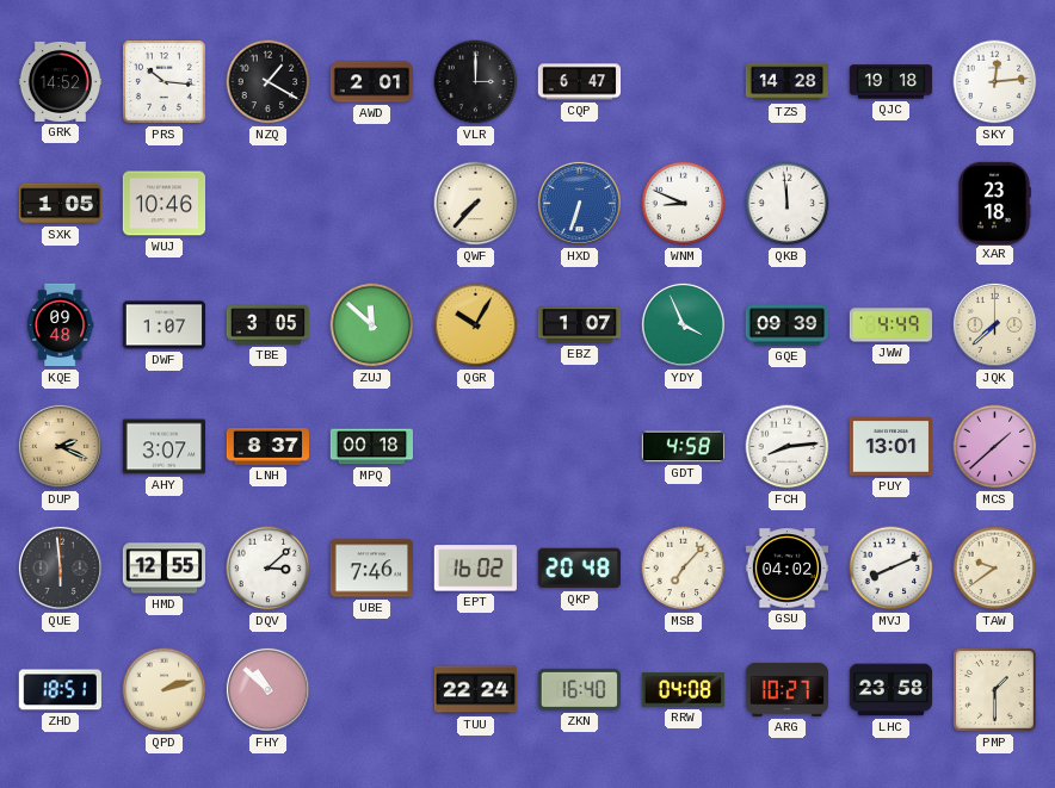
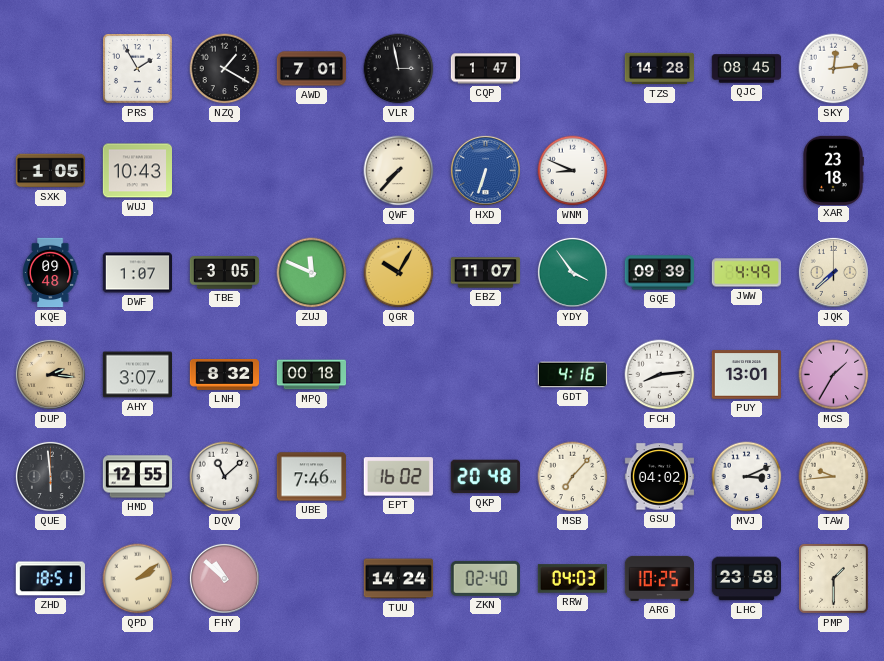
GRK: 14:52 -> none
PRS: 10:16 -> 1:55
AWD: 2:01 -> 7:01
VLR: 3:00 -> 2:58
CQP: 6:47 -> 1:47
QJC: 19:18 -> 08:45
WUJ: 10:46 -> 10:43
QKB: 11:59 -> none
ZUJ: 11:52 -> 11:49
EBZ: 1:07 -> 11:07
YDY: 3:56 -> 3:54
DUP: 2:19 -> 2:16
LNH: 8:37 -> 8:32
GDT: 4:58 -> 4:16
MCS: 1:38 -> 1:35
DQV: 3:08 -> 11:08
MVJ: 8:11 -> 3:11
TAW: 9:39 -> 9:44
QPD: 2:12 -> 2:09
TUU: 22:24 -> 14:24
ZKN: 16:40 -> 02:40
RRW: 04:08 -> 04:03
ARG: 10:27 -> 10:25
